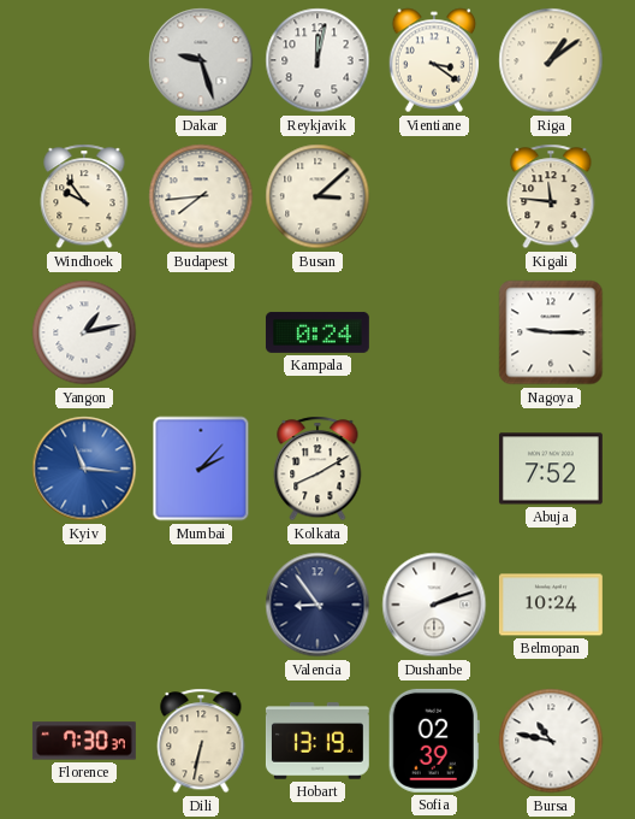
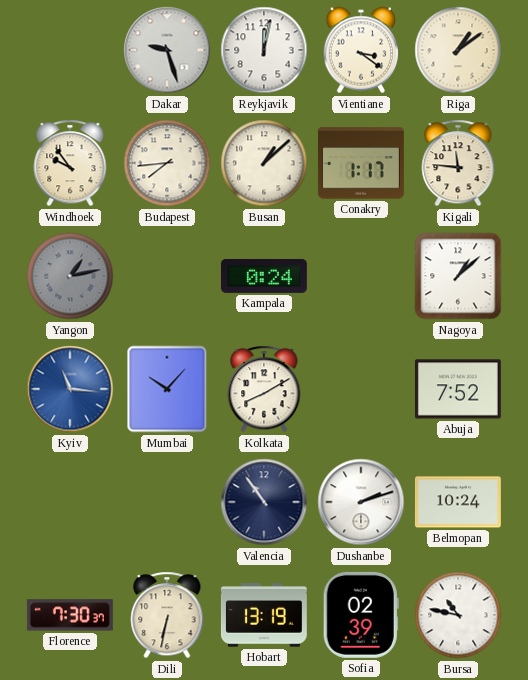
Busan: 3:08 -> 1:08
Conakry: none -> 1:17
Yangon dial: white -> grey
Nagoya: 9:15 -> 1:08
Mumbai: 2:07 -> 10:07
Valencia: 8:54 -> 10:54
